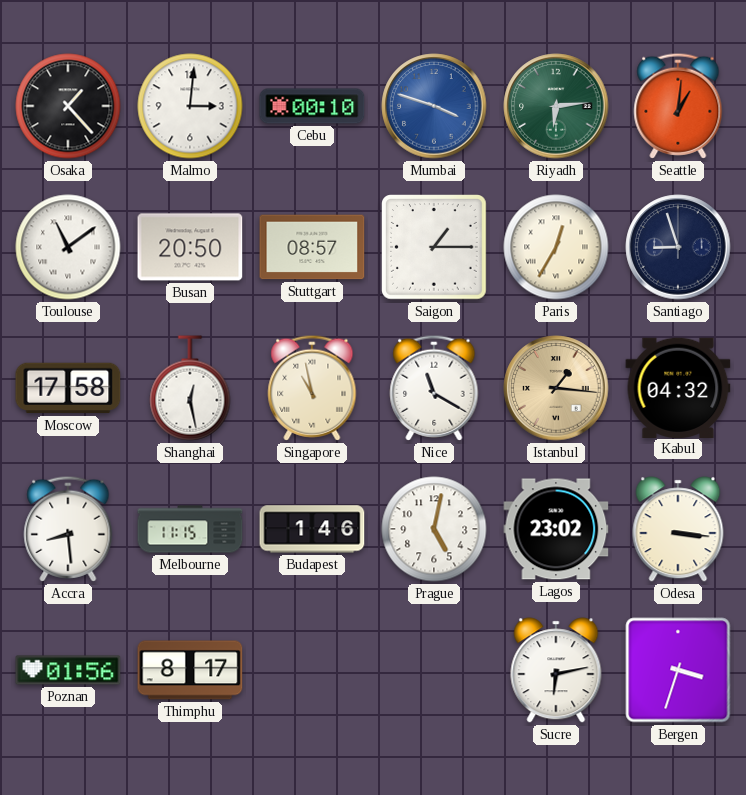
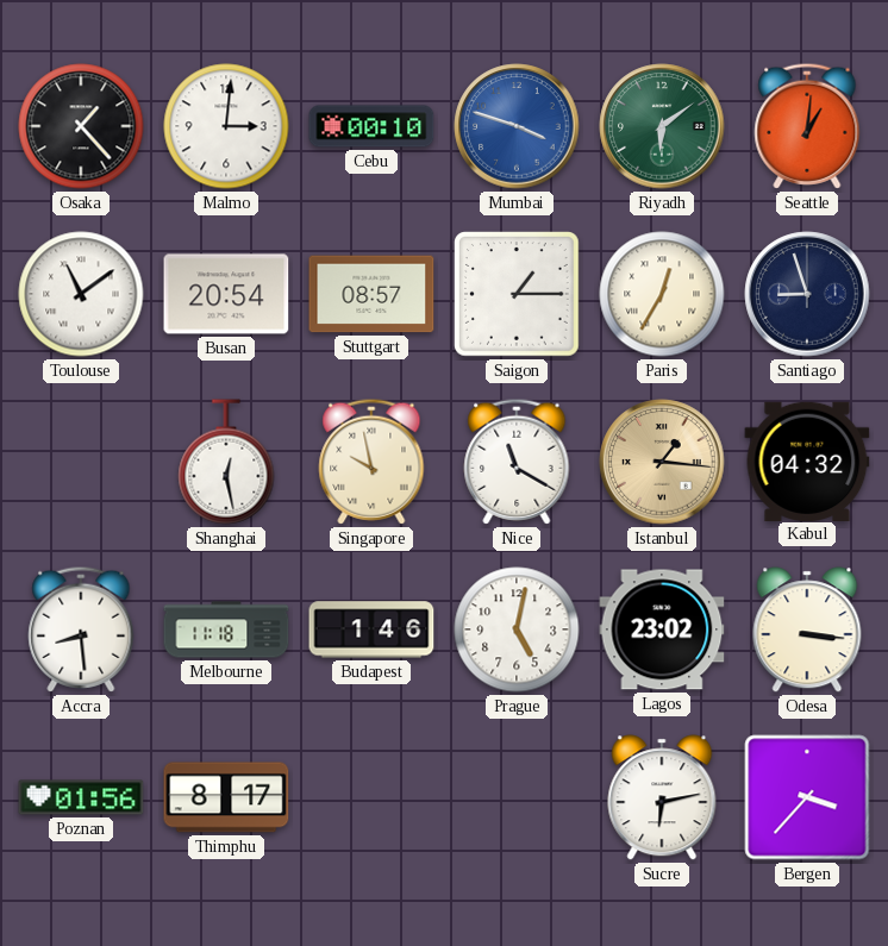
Riyadh: 6:14 -> 6:09
Busan: 20:50 -> 20:54
Moscow: 17:58 -> none
Singapore: 10:58 -> 9:58
Melbourne: 11:15 -> 11:18
Bergen: 3:33 -> 3:37
